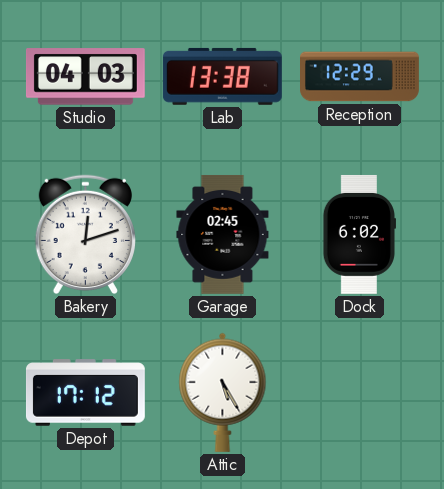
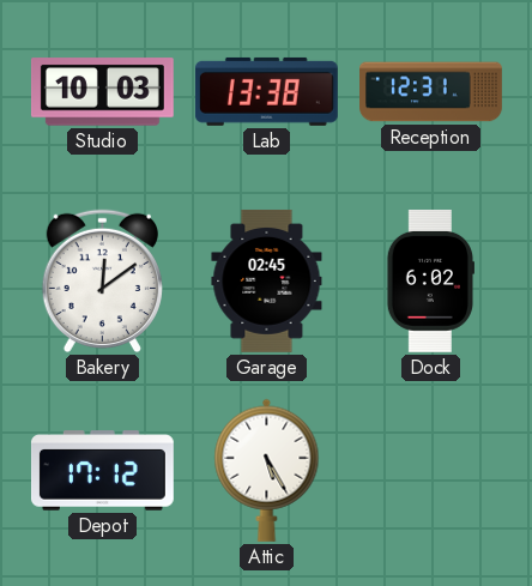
Studio: 04:03 -> 10:03
Reception: 12:29 -> 12:31
Bakery: 12:12 -> 12:09
